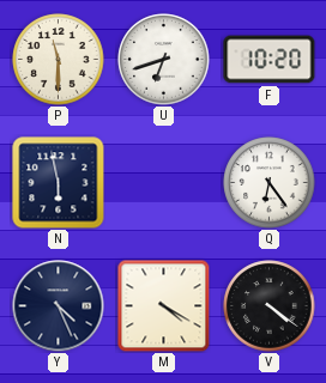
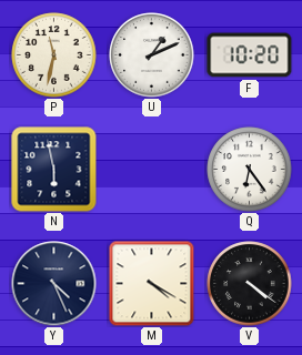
P: 11:30 -> 11:32
U: 6:42 -> 1:11
